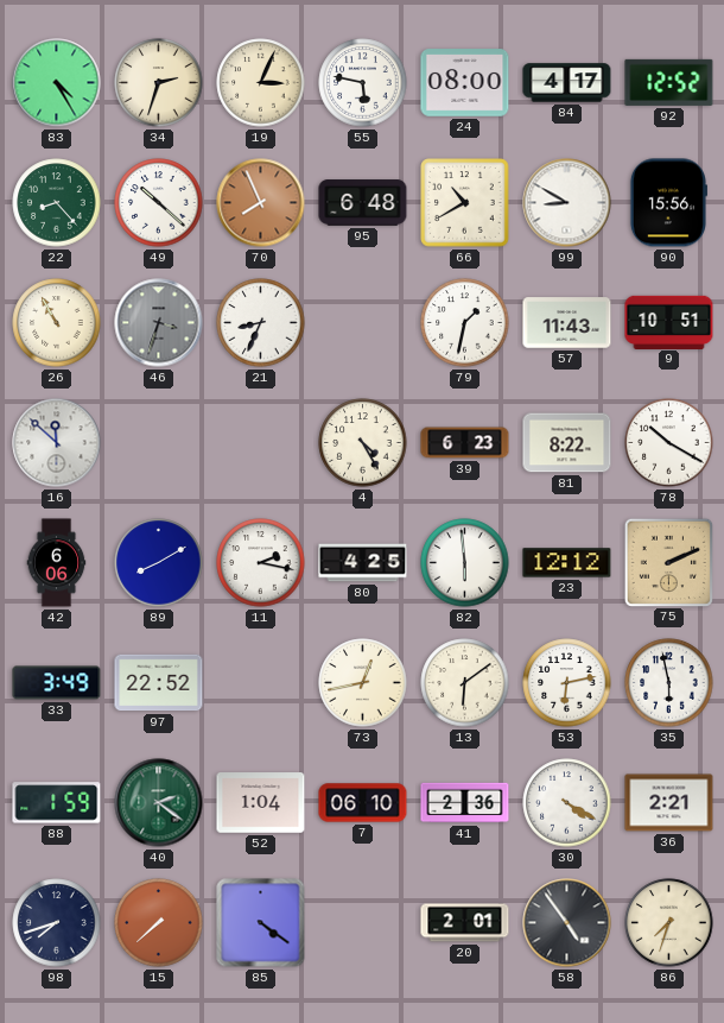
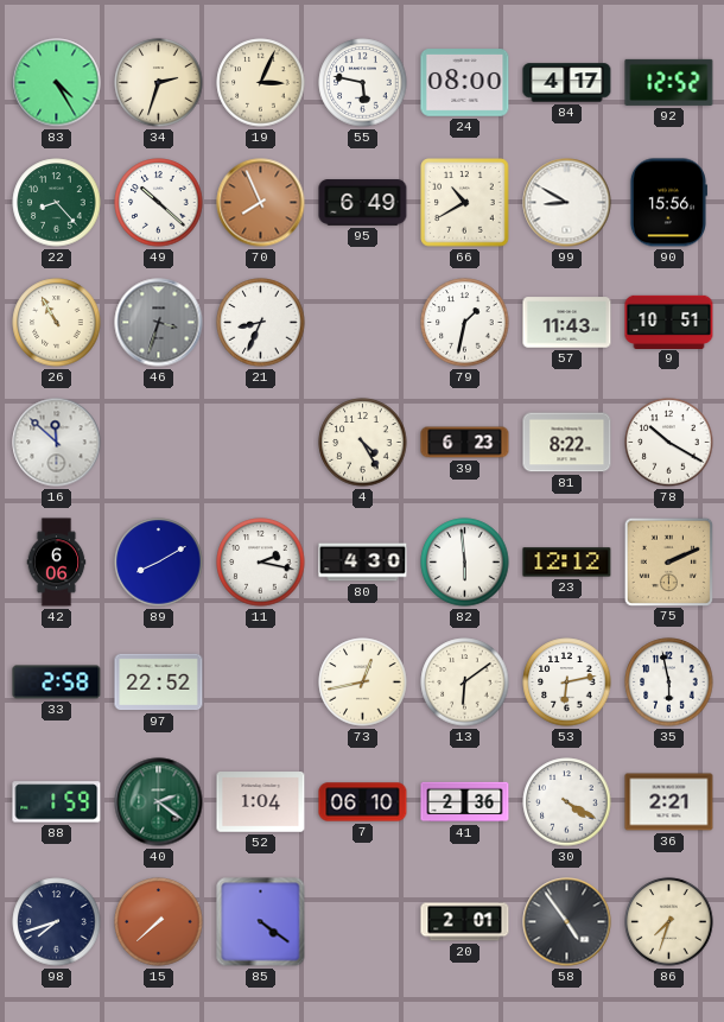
95: 6:48 -> 6:49
80: 4:25 -> 4:30
33: 3:49 -> 2:58
